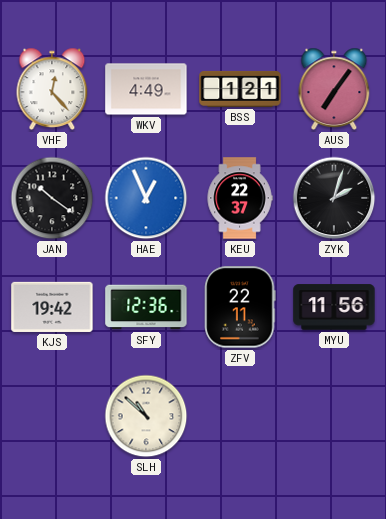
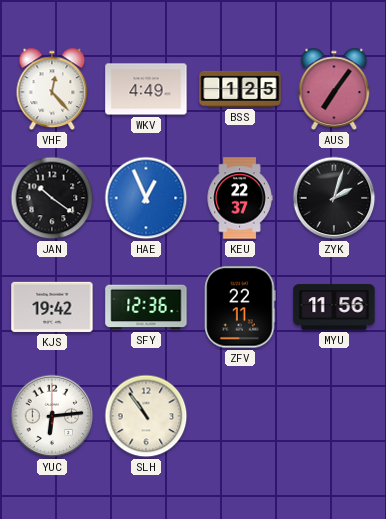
BSS: 1:21 -> 1:25
YUC: none -> 6:14
SLH: 10:52 -> 10:54
